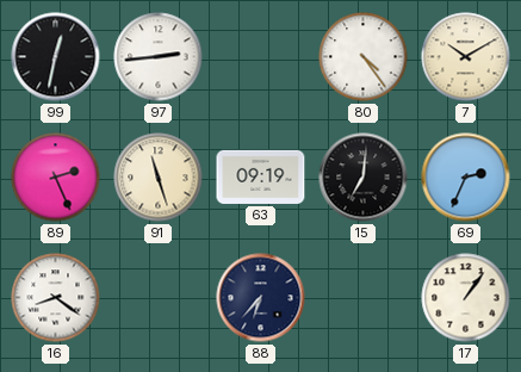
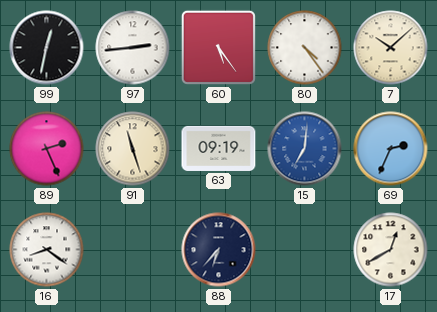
60: none -> 5:24
7: 10:10 -> 10:08
15 dial: black -> blue
17: 1:06 -> 12:40
